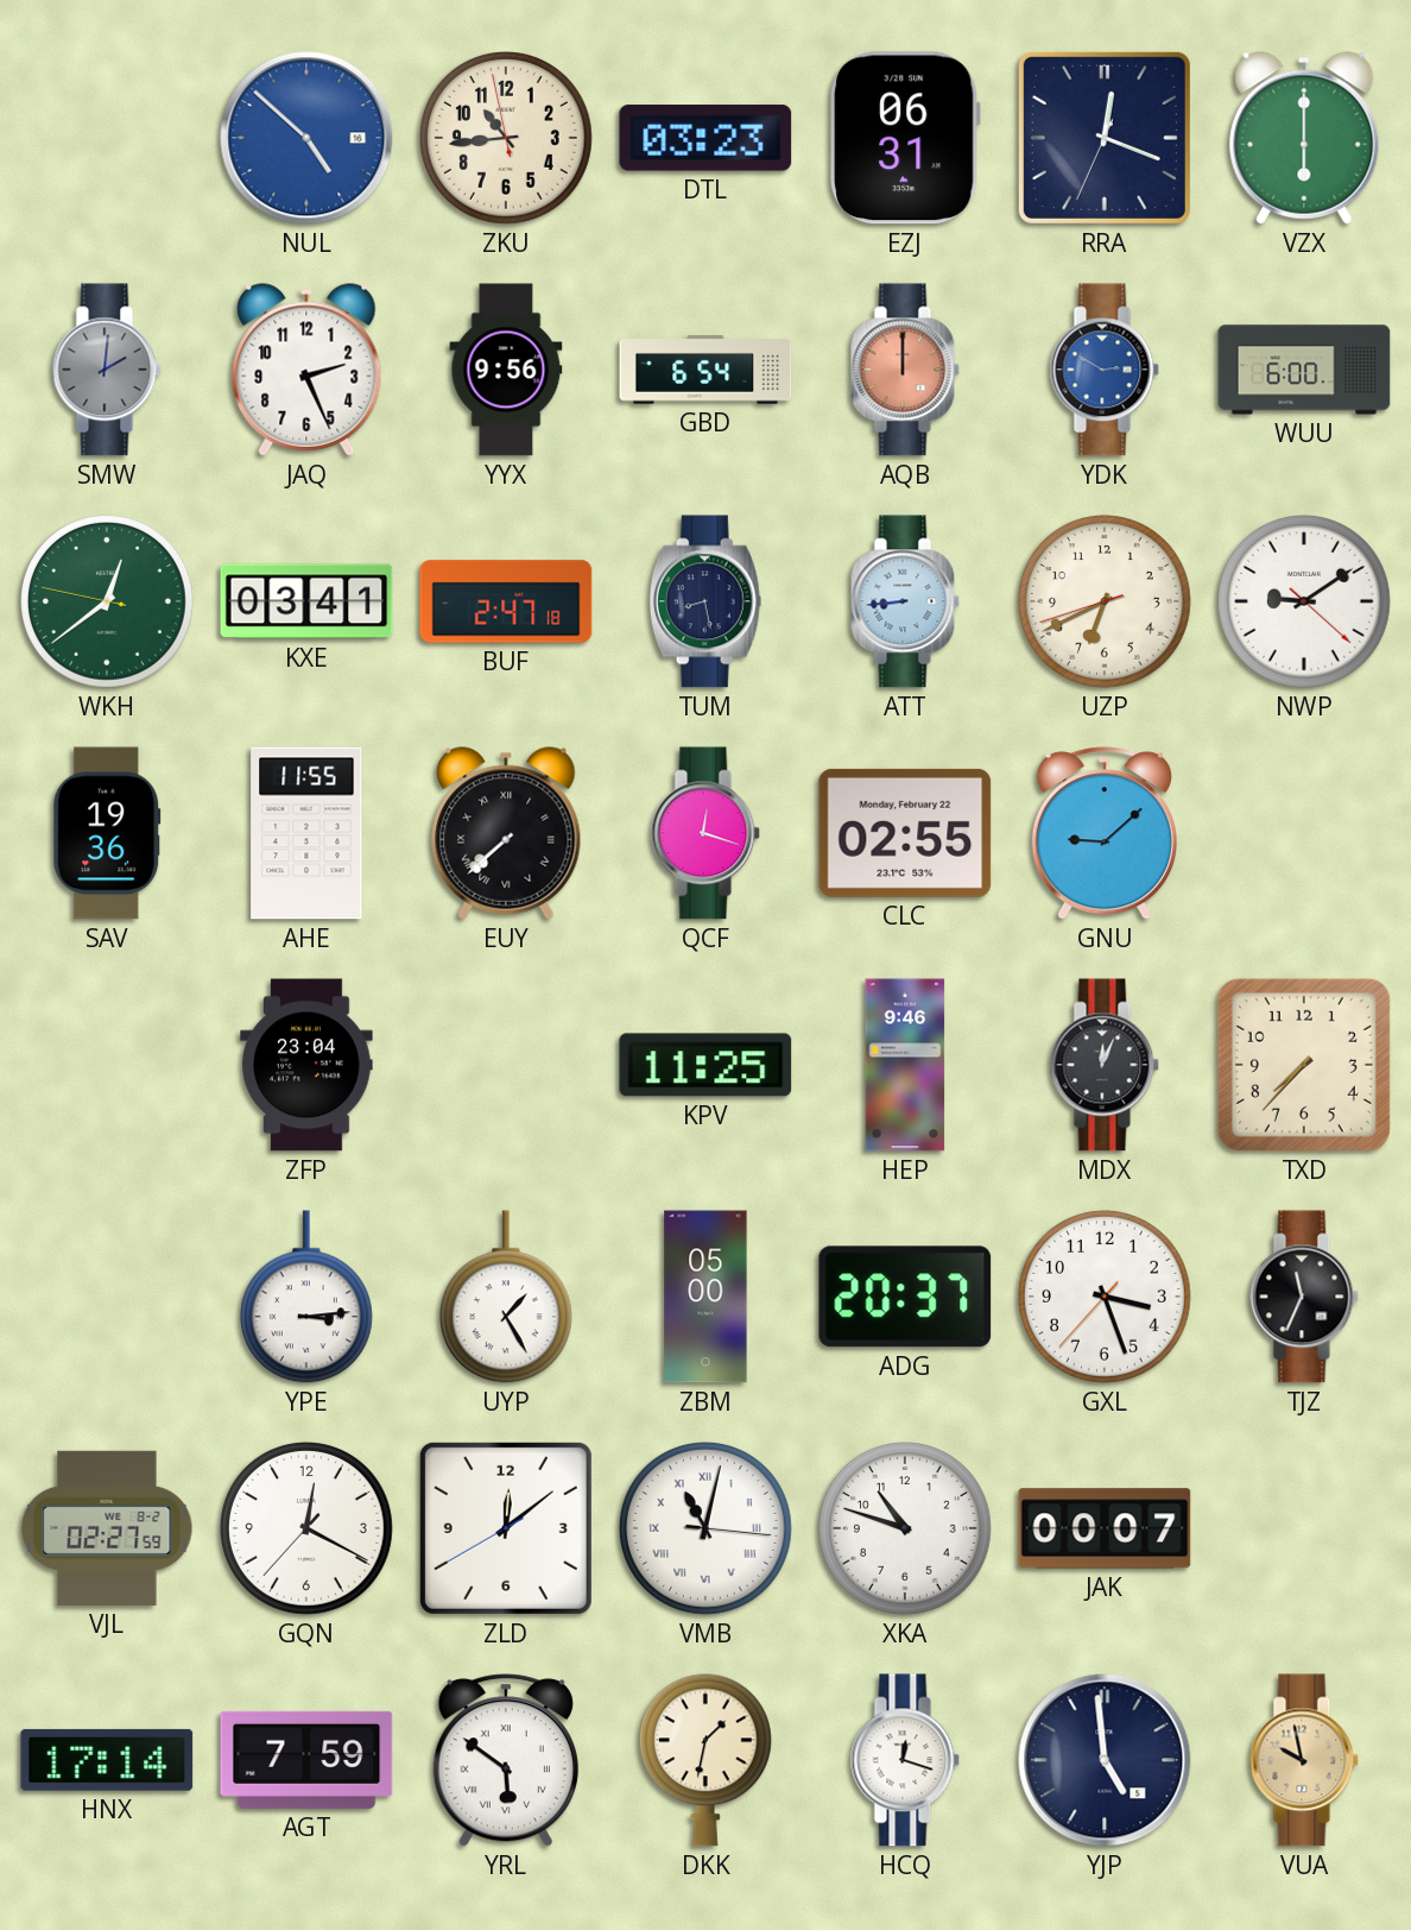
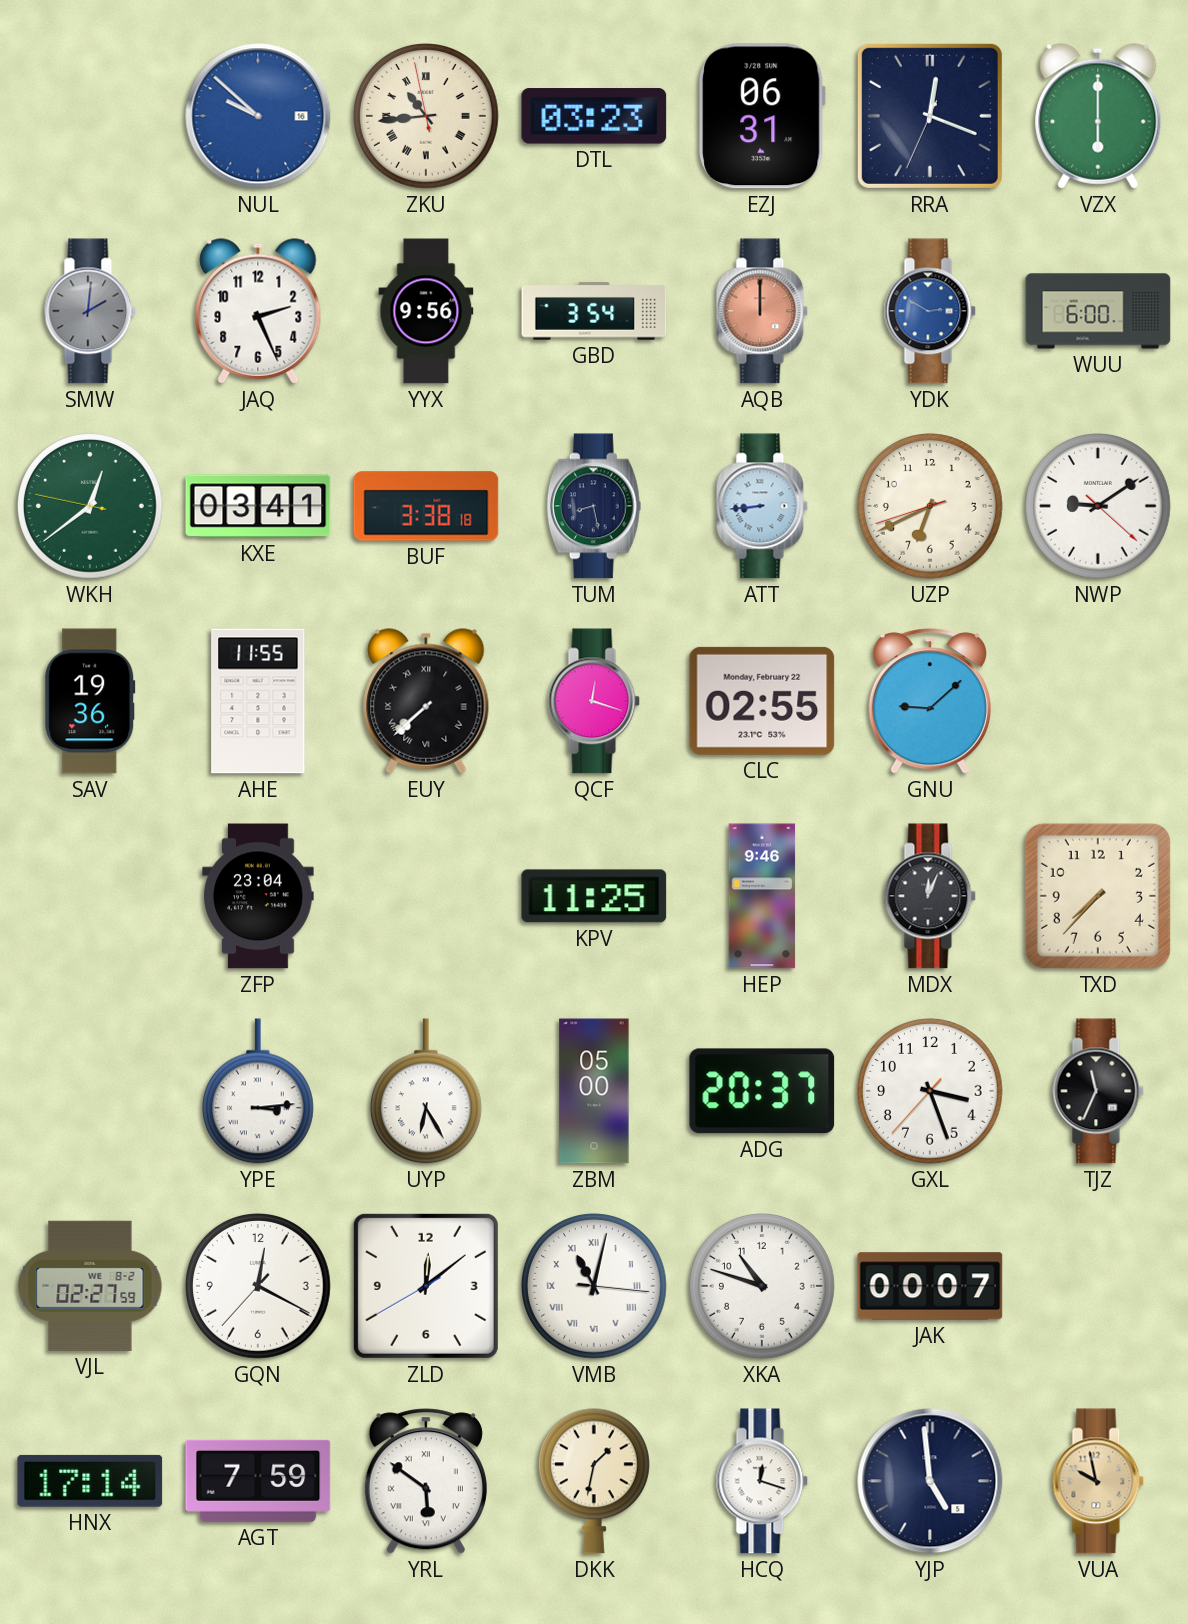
NUL: 4:52 -> 9:52
ZKU numerals: Arabic -> Roman
GBD: 6:54 -> 3:54
BUF: 2:47 -> 3:38
UYP: 1:25 -> 6:25
